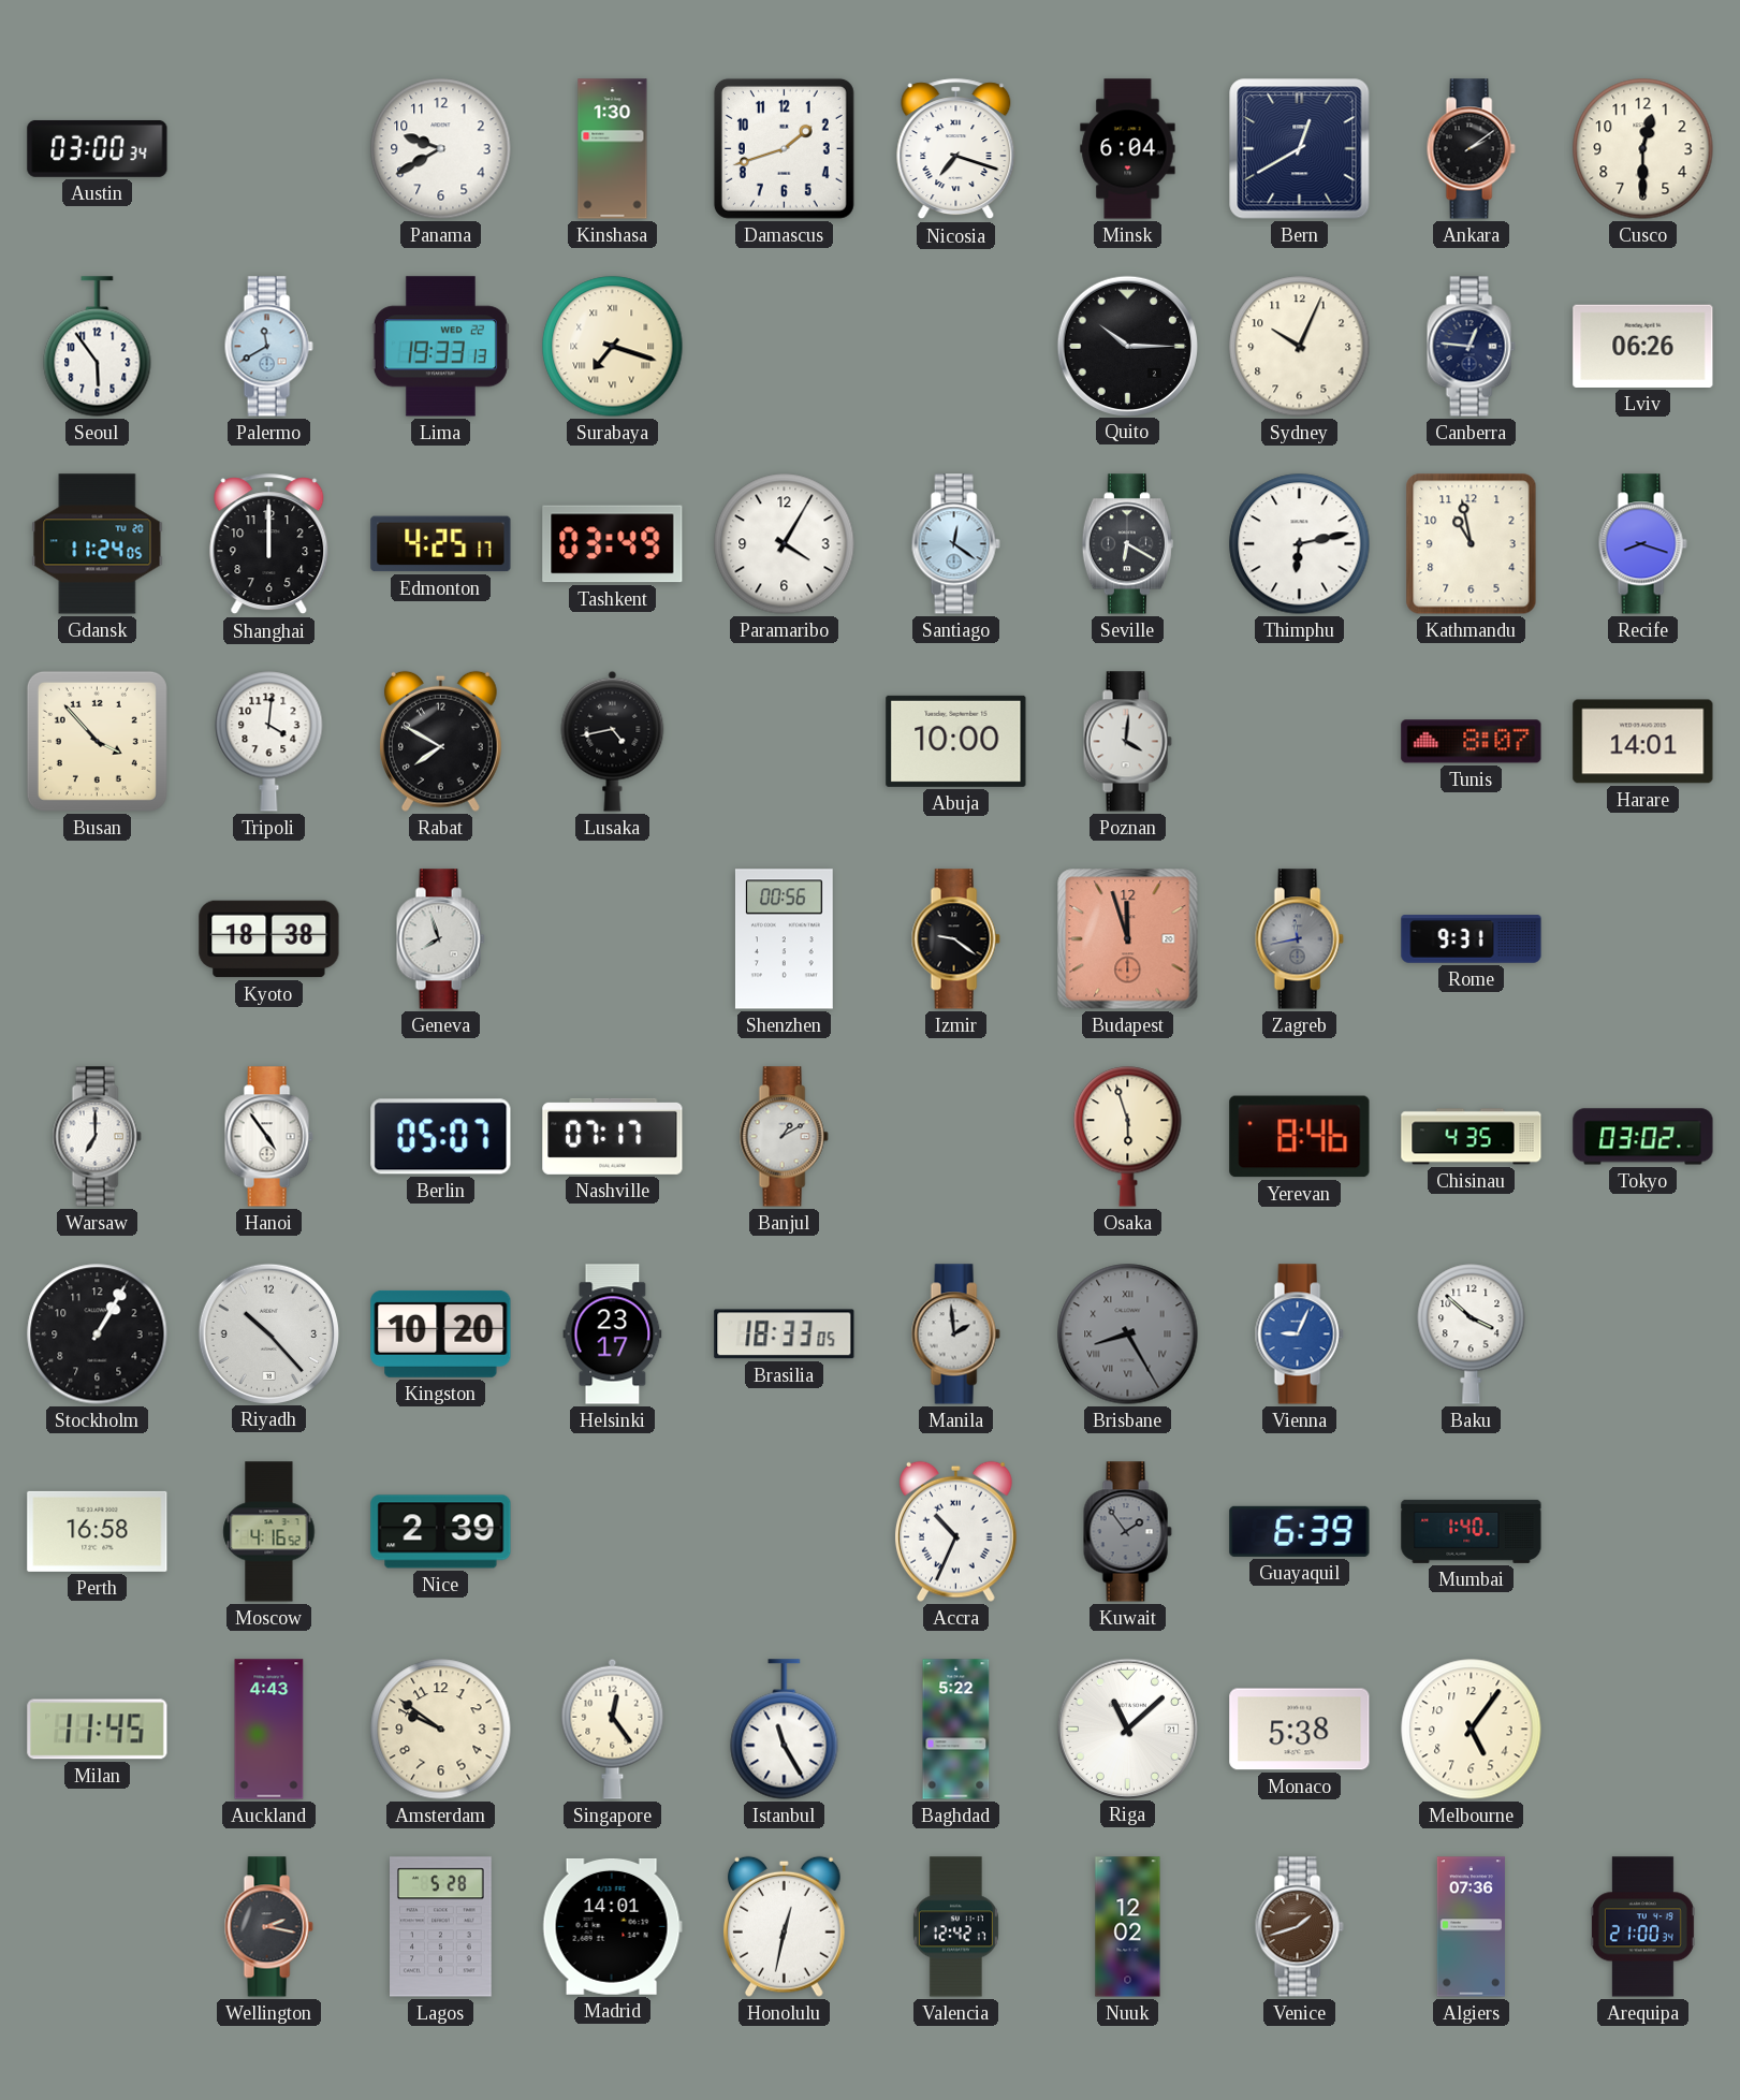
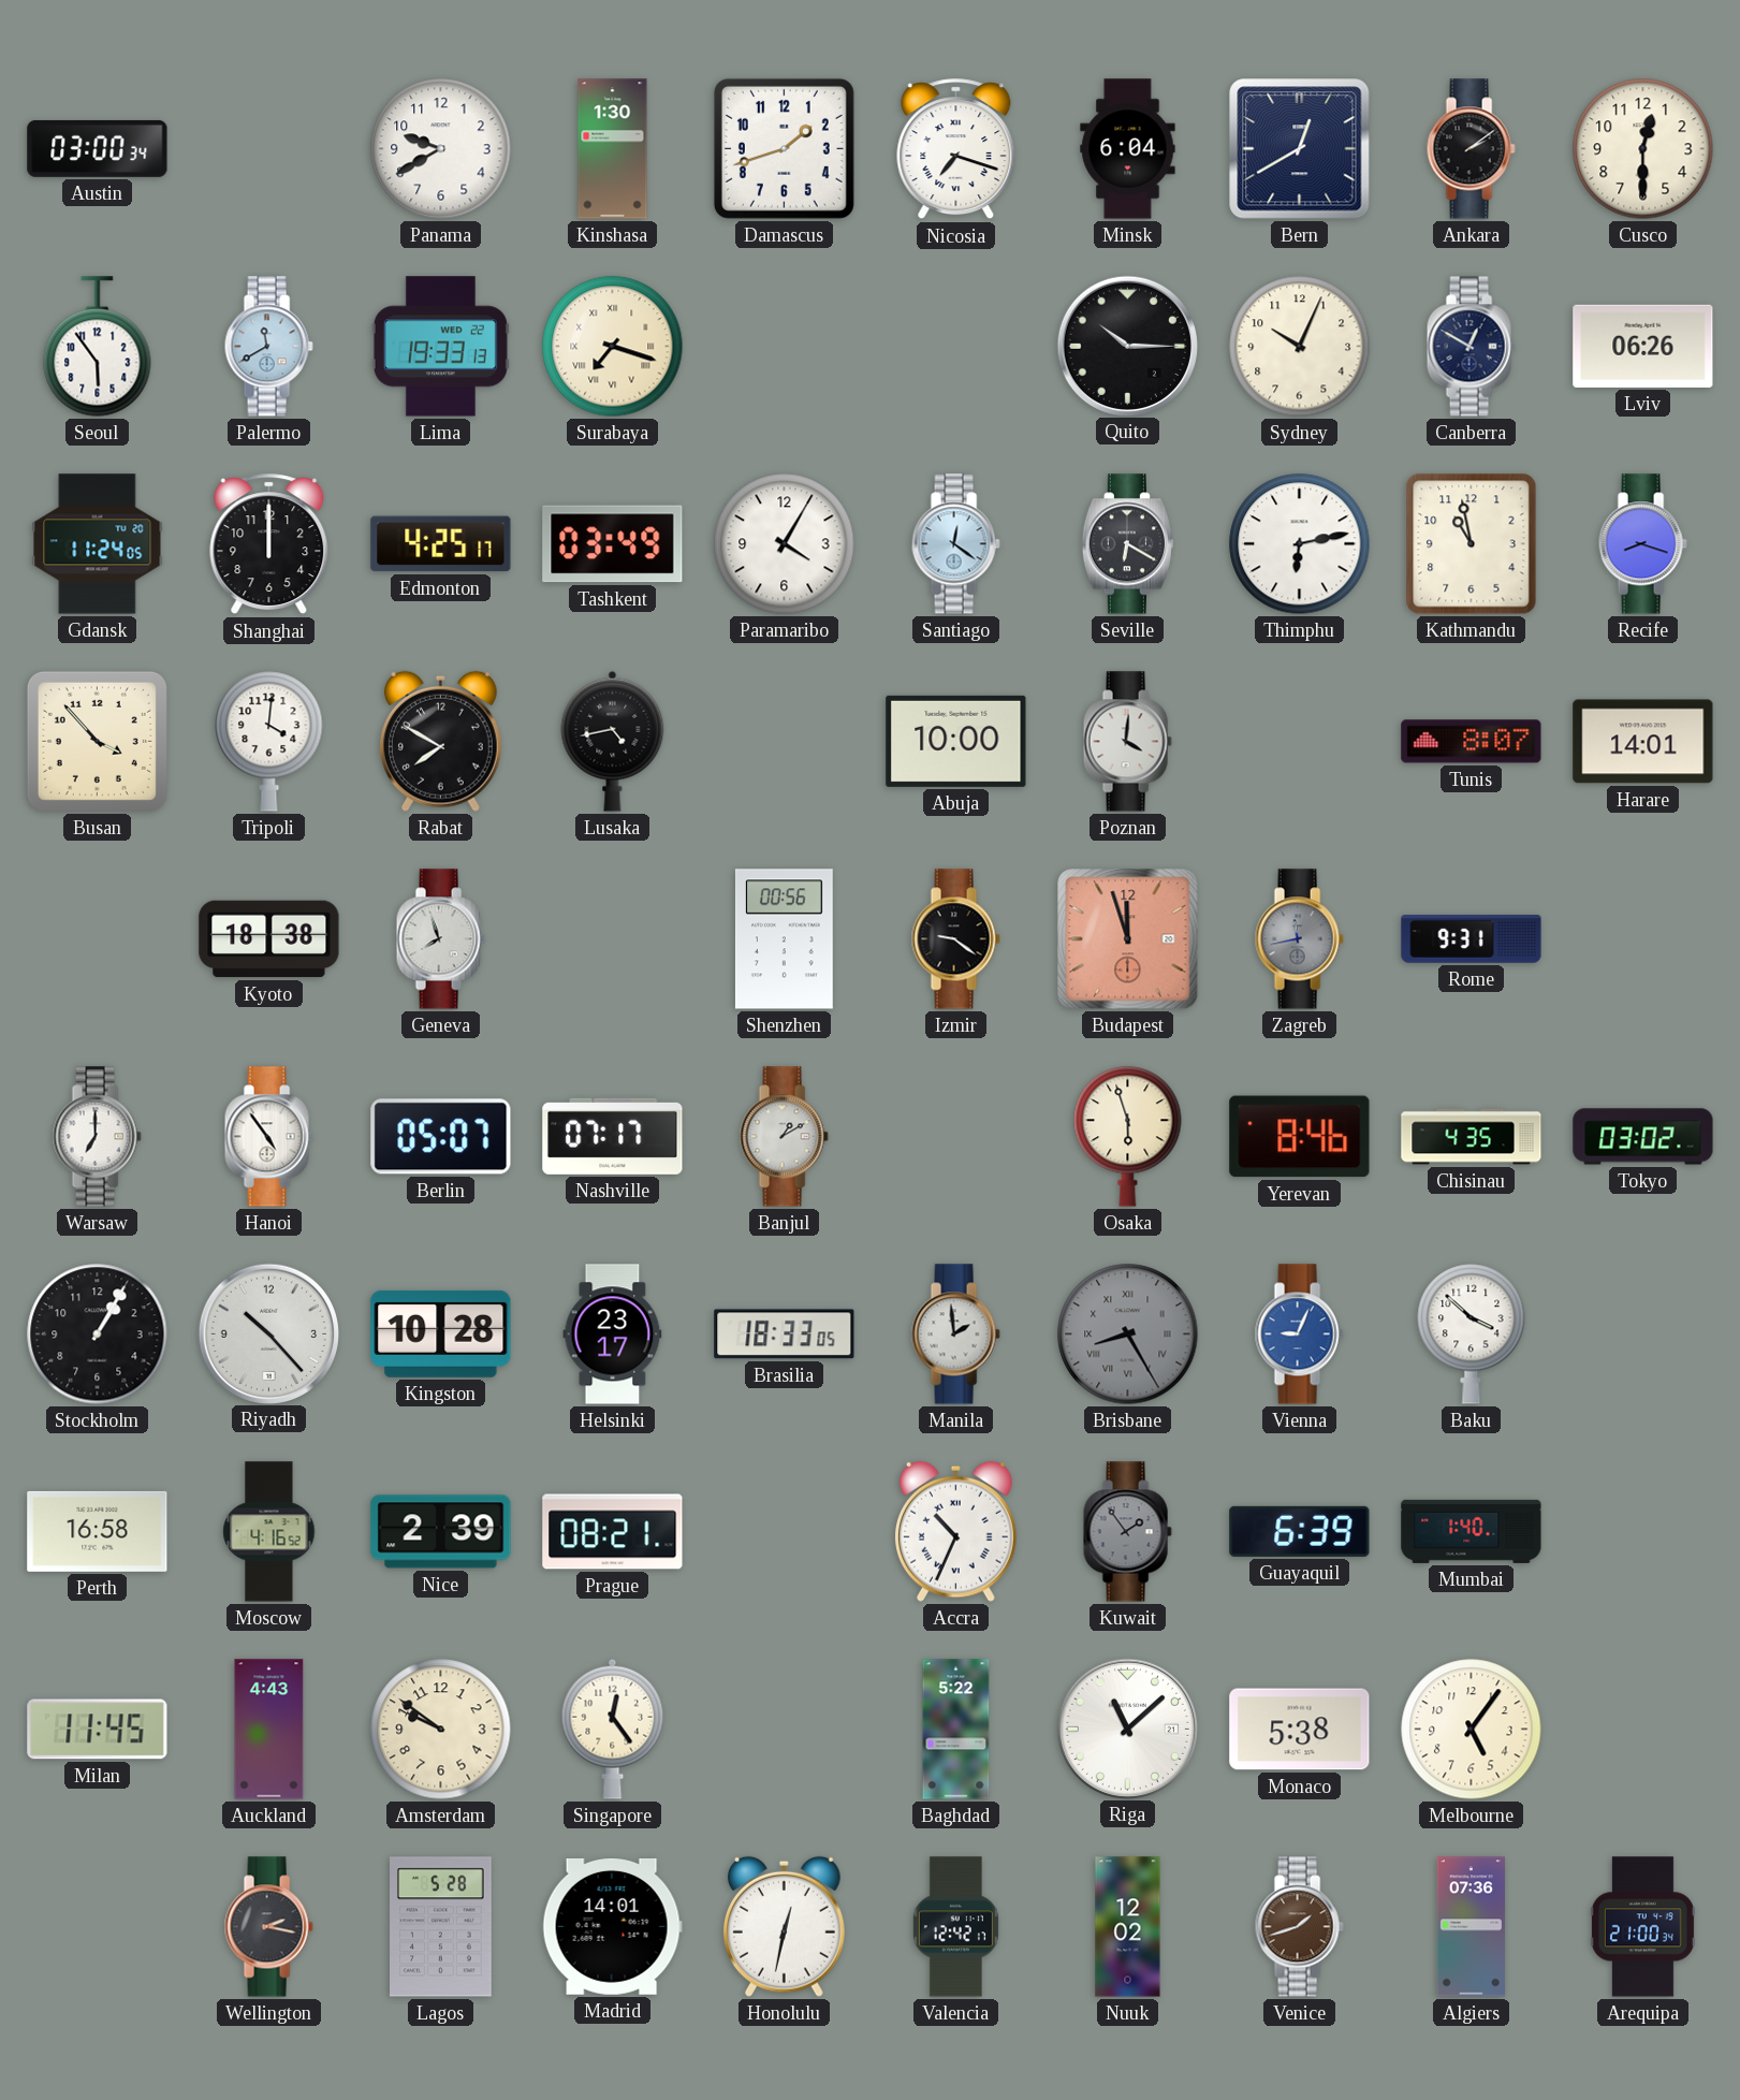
Canberra: 12:46 -> 12:50
Kingston: 10:20 -> 10:28
Prague: none -> 08:21
Istanbul: 11:25 -> none
